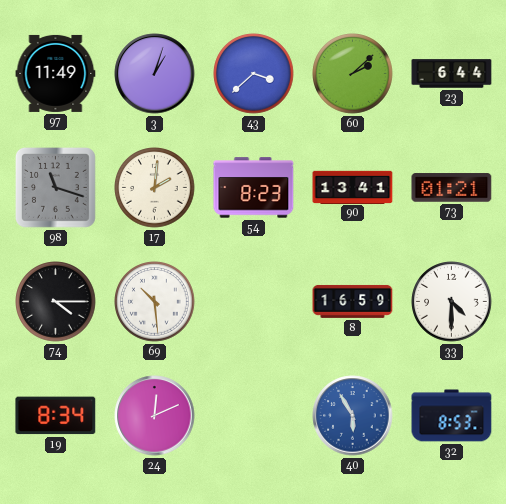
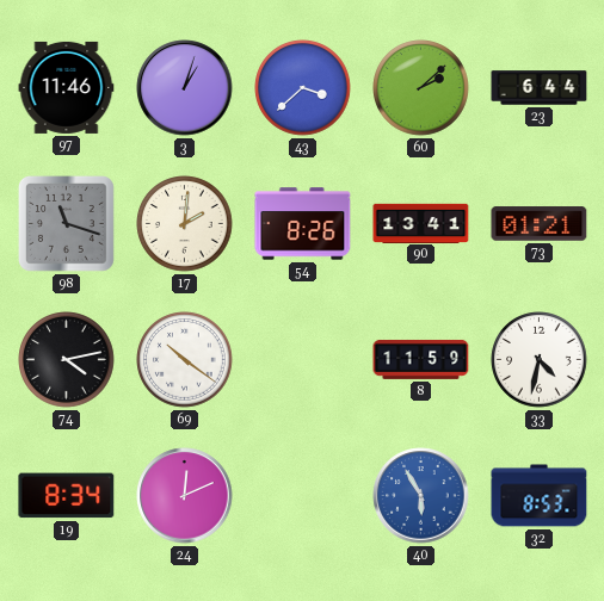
97: 11:49 -> 11:46
54: 8:23 -> 8:26
74: 4:15 -> 4:13
69: 10:29 -> 10:21
8: 16:59 -> 11:59
33: 4:30 -> 4:32
